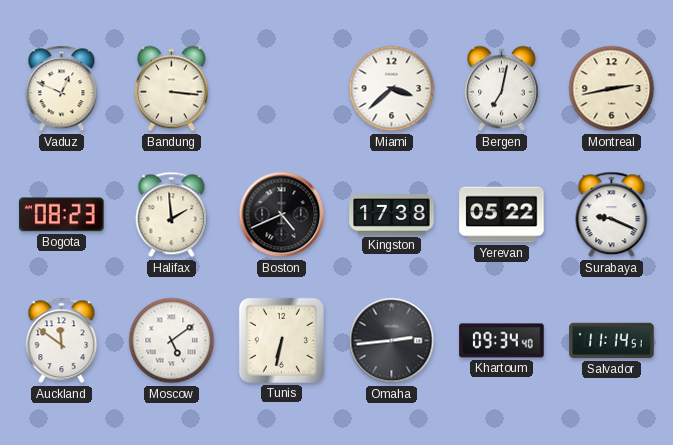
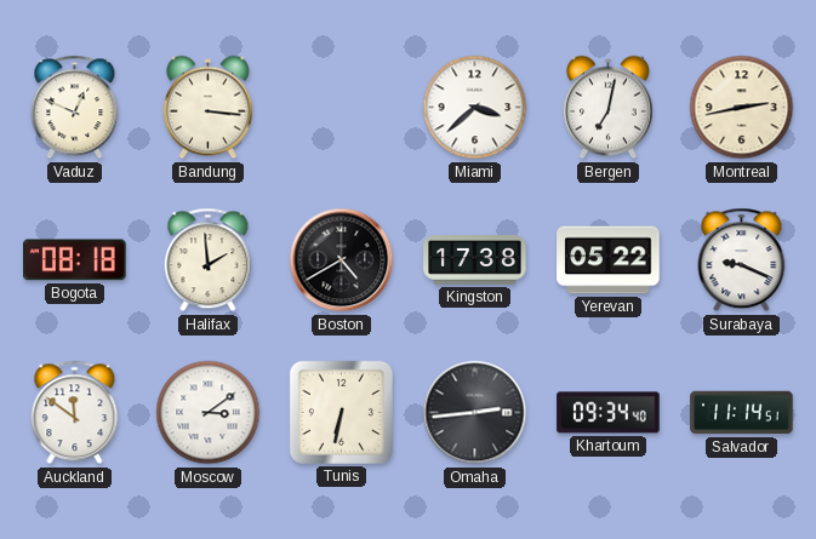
Bogota: 08:23 -> 08:18
Boston: 4:41 -> 4:40
Moscow: 5:09 -> 3:09
